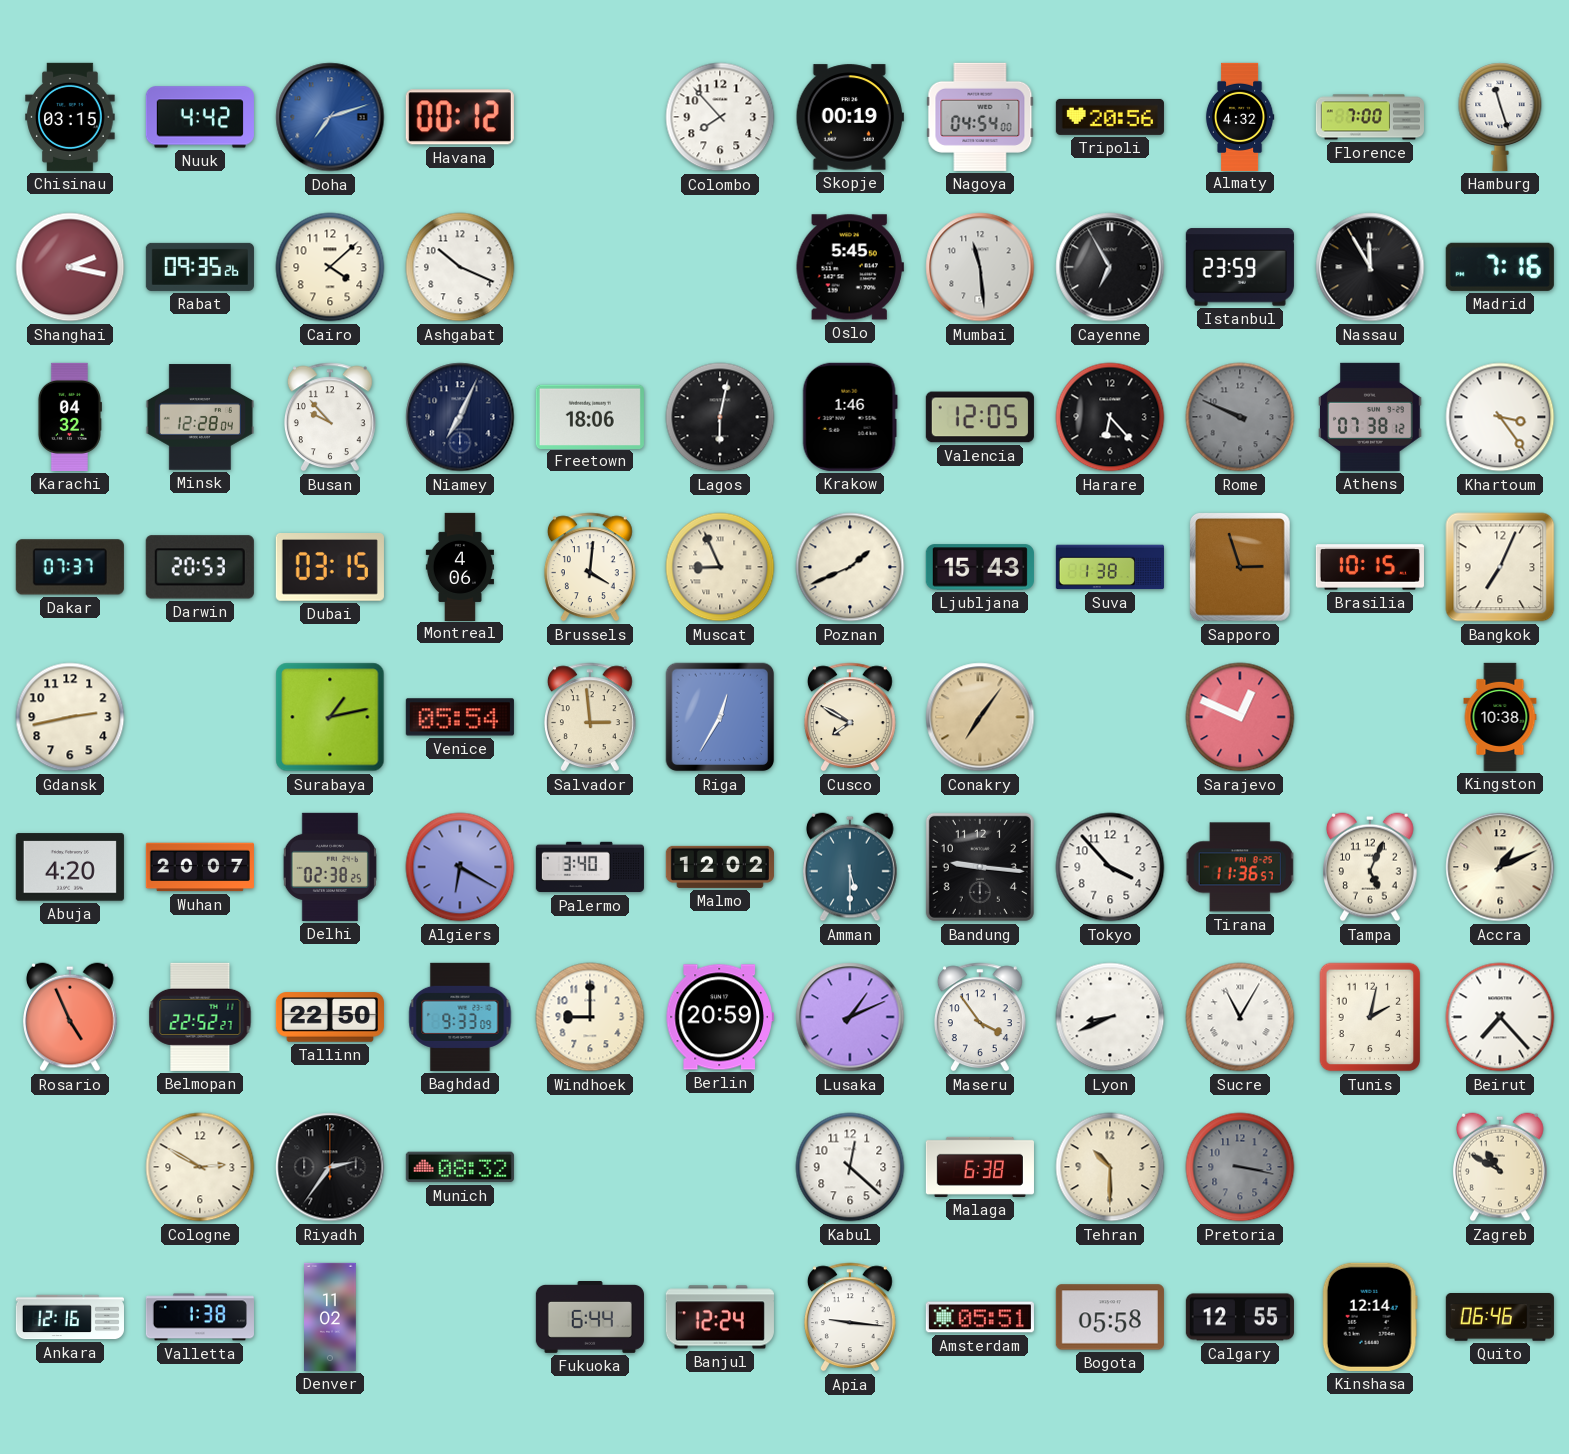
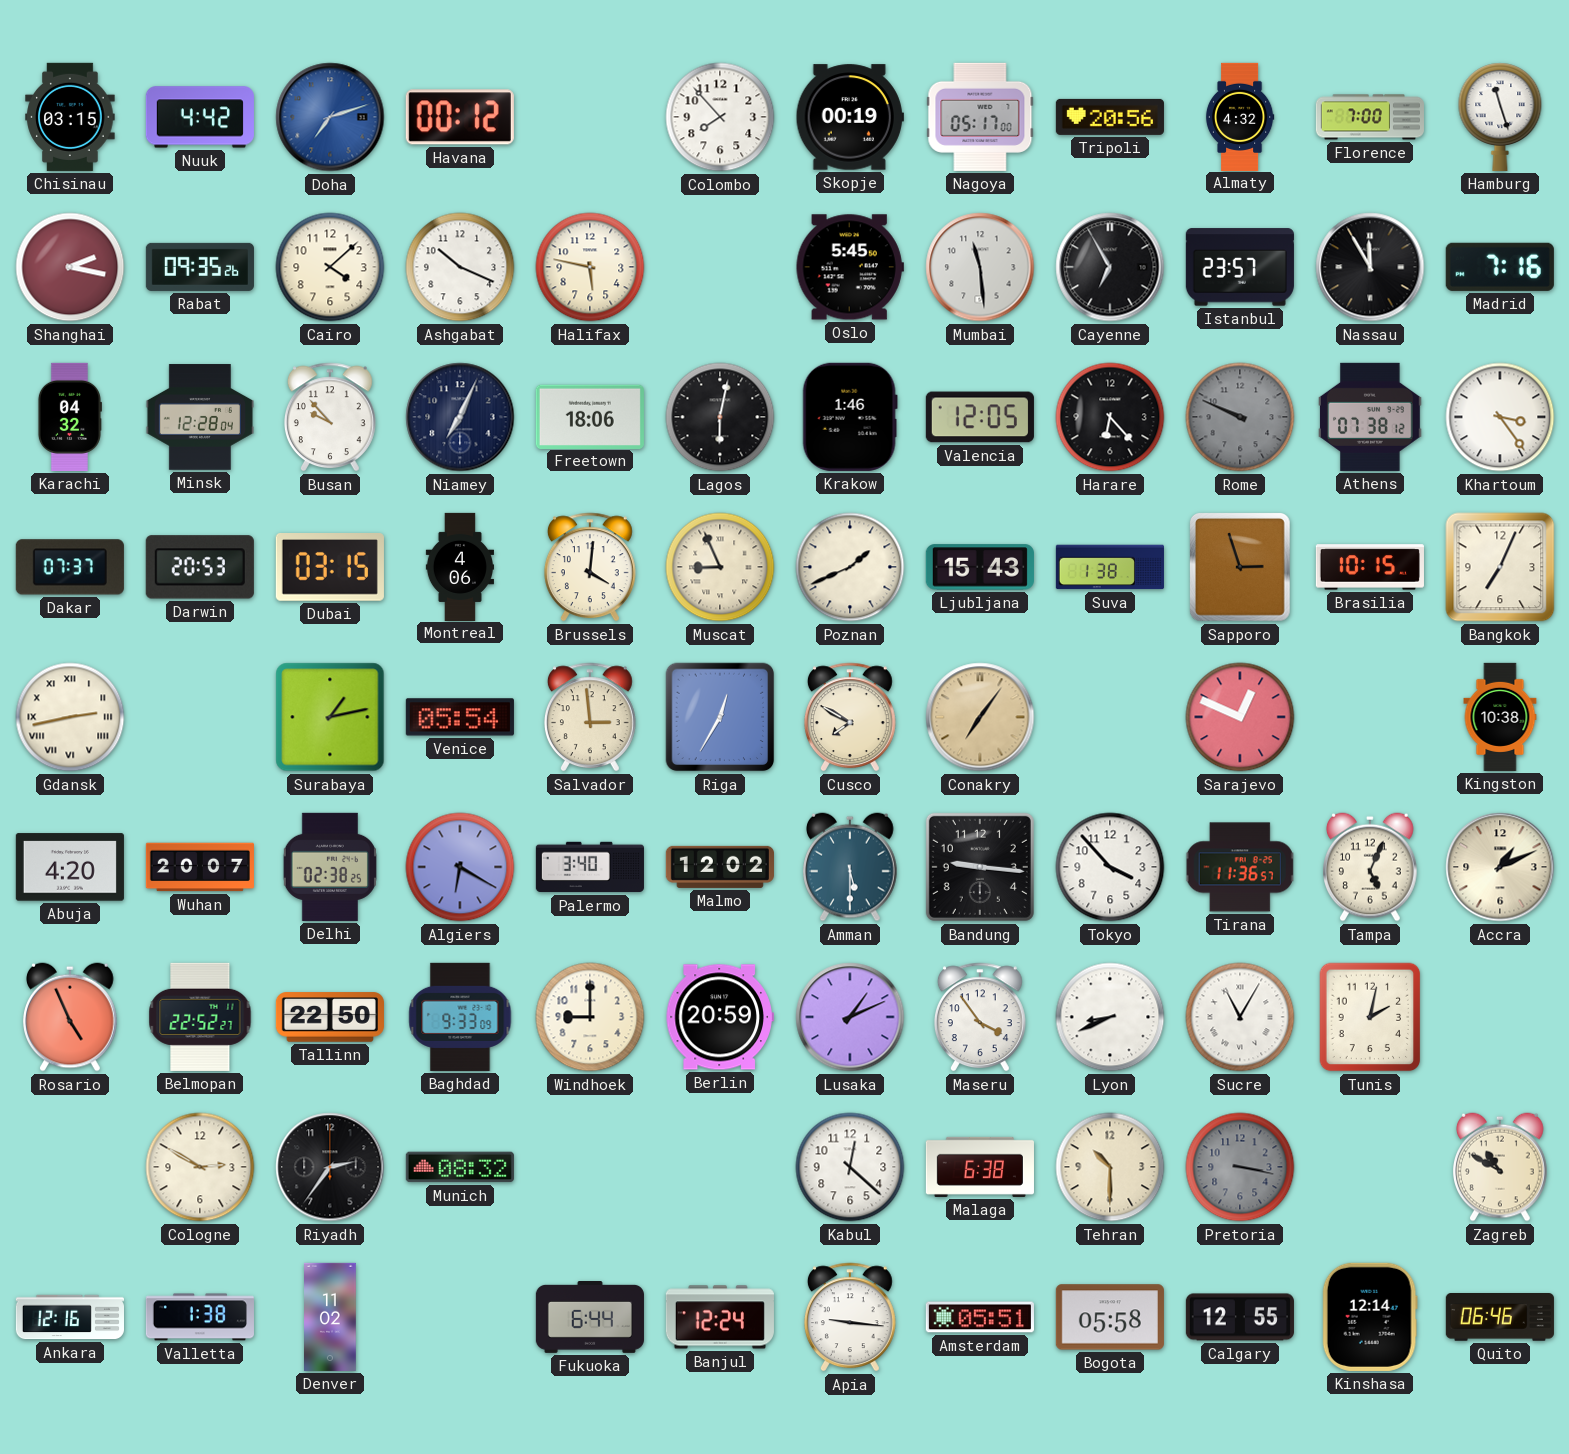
Nagoya: 04:54 -> 05:17
Halifax: none -> 5:47
Istanbul: 23:59 -> 23:57
Gdansk numerals: Arabic -> Roman
Beirut: 7:23 -> none
